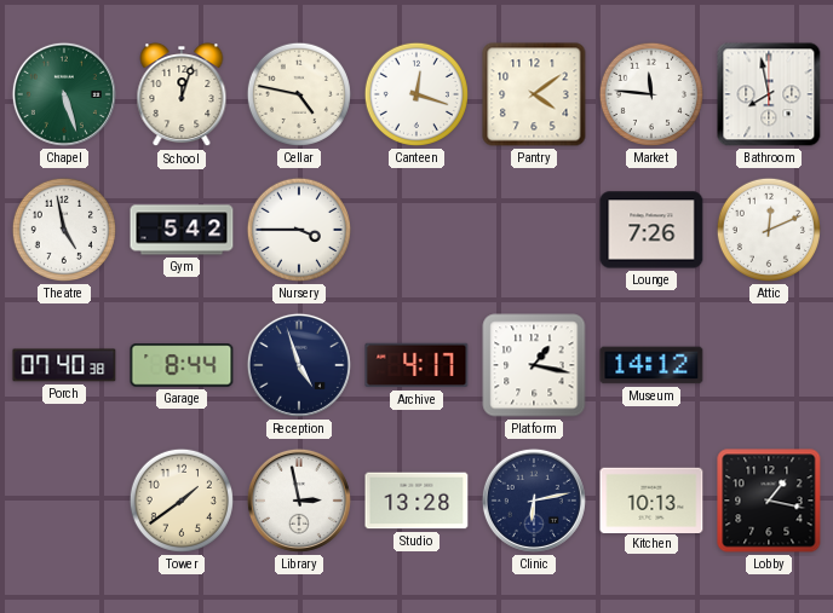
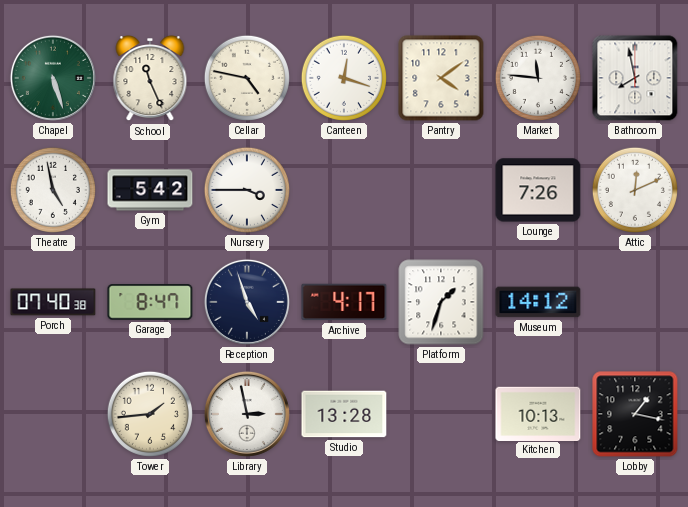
School: 12:03 -> 11:26
Garage: 8:44 -> 8:47
Platform: 1:17 -> 1:33
Tower: 1:39 -> 1:44
Clinic: 6:13 -> none
